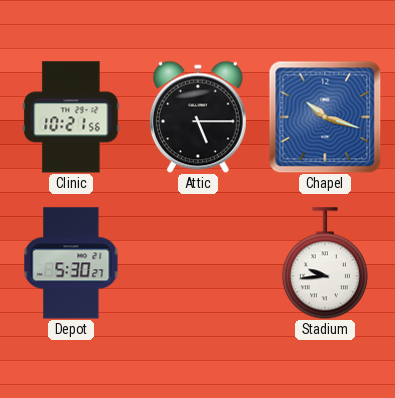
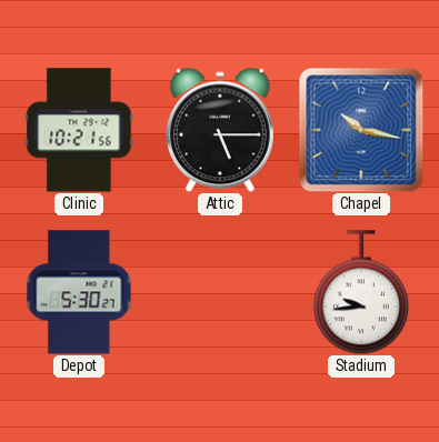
Chapel: 10:18 -> 10:17
